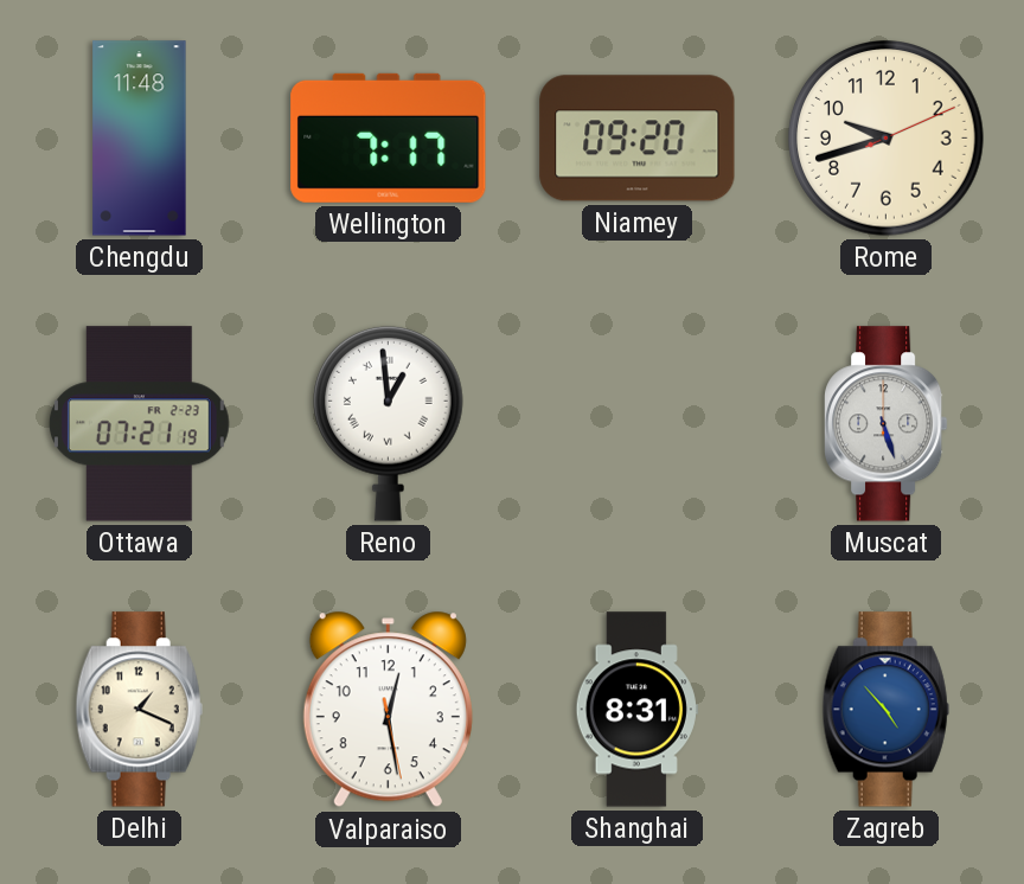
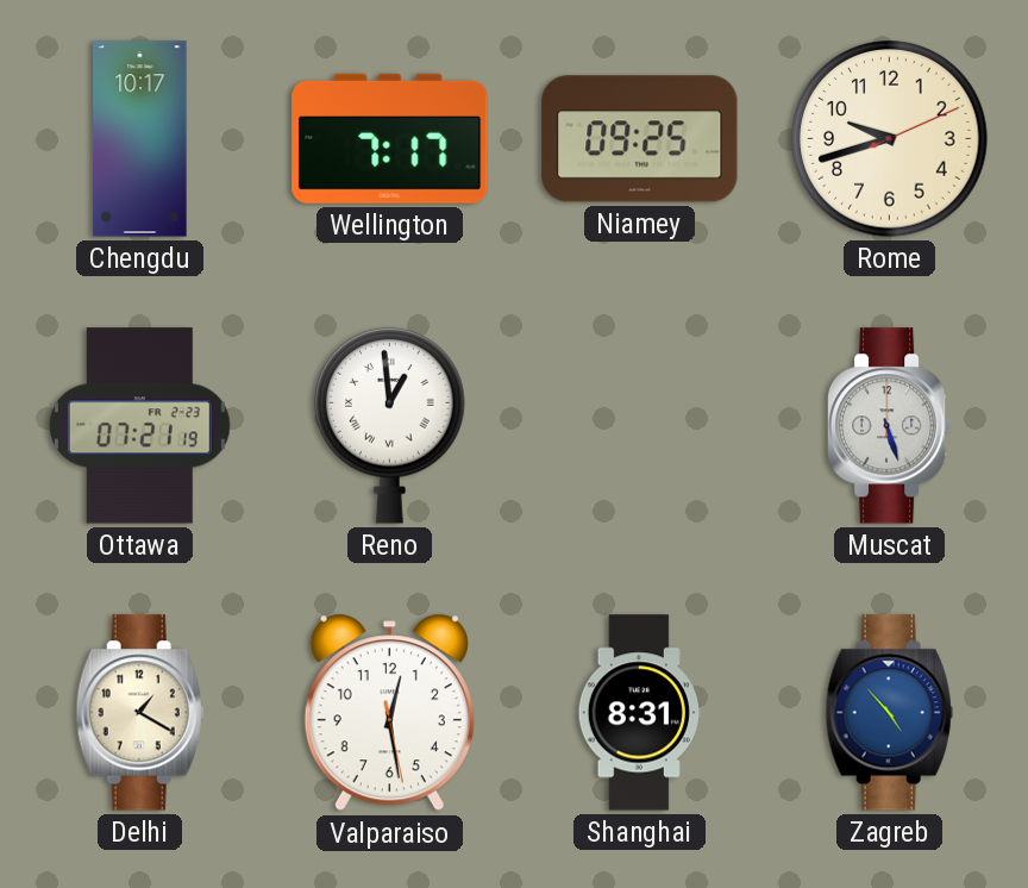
Chengdu: 11:48 -> 10:17
Niamey: 09:20 -> 09:25
Delhi: 1:19 -> 1:20
